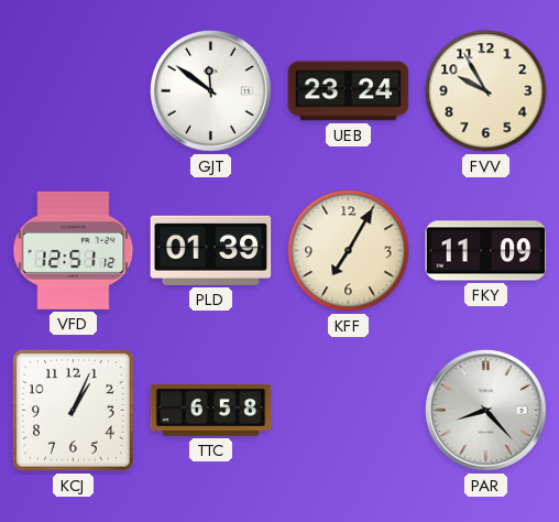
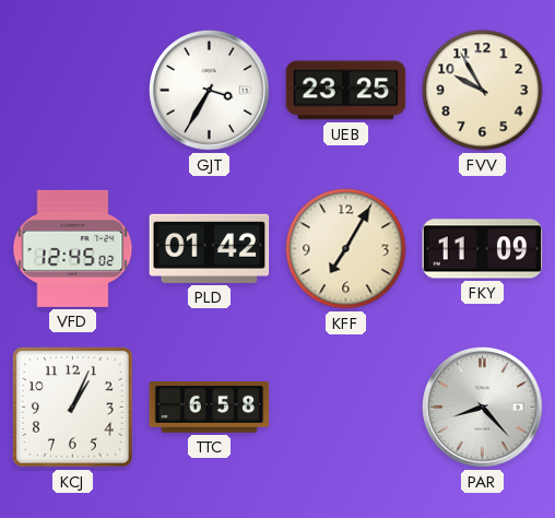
GJT: 11:51 -> 3:35
UEB: 23:24 -> 23:25
VFD: 12:51 -> 12:45
PLD: 01:39 -> 01:42
